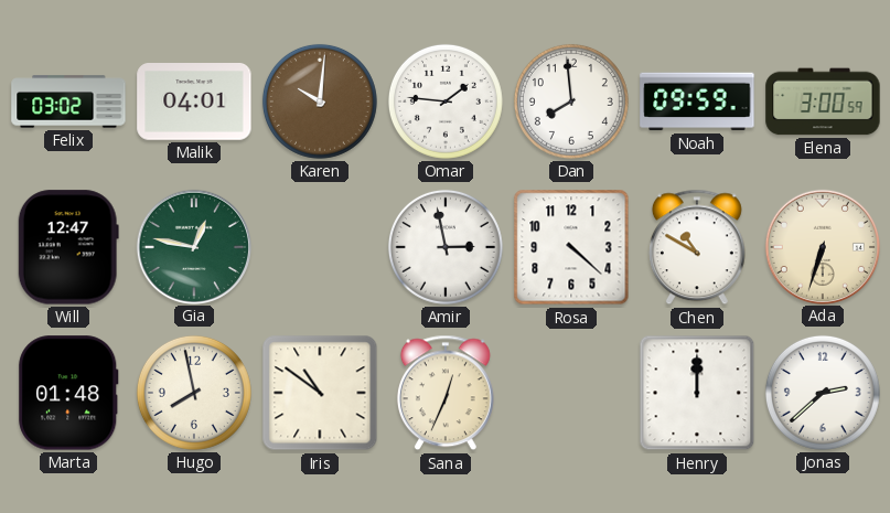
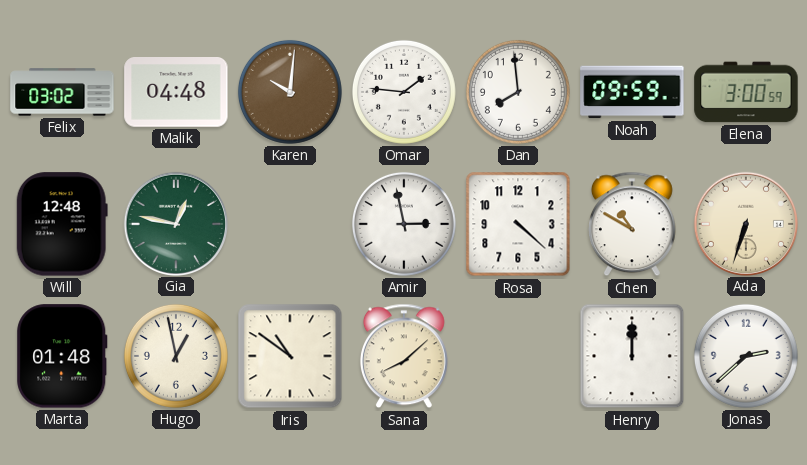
Malik: 04:01 -> 04:48
Will: 12:47 -> 12:48
Hugo: 7:58 -> 12:58
Sana: 12:34 -> 8:08
